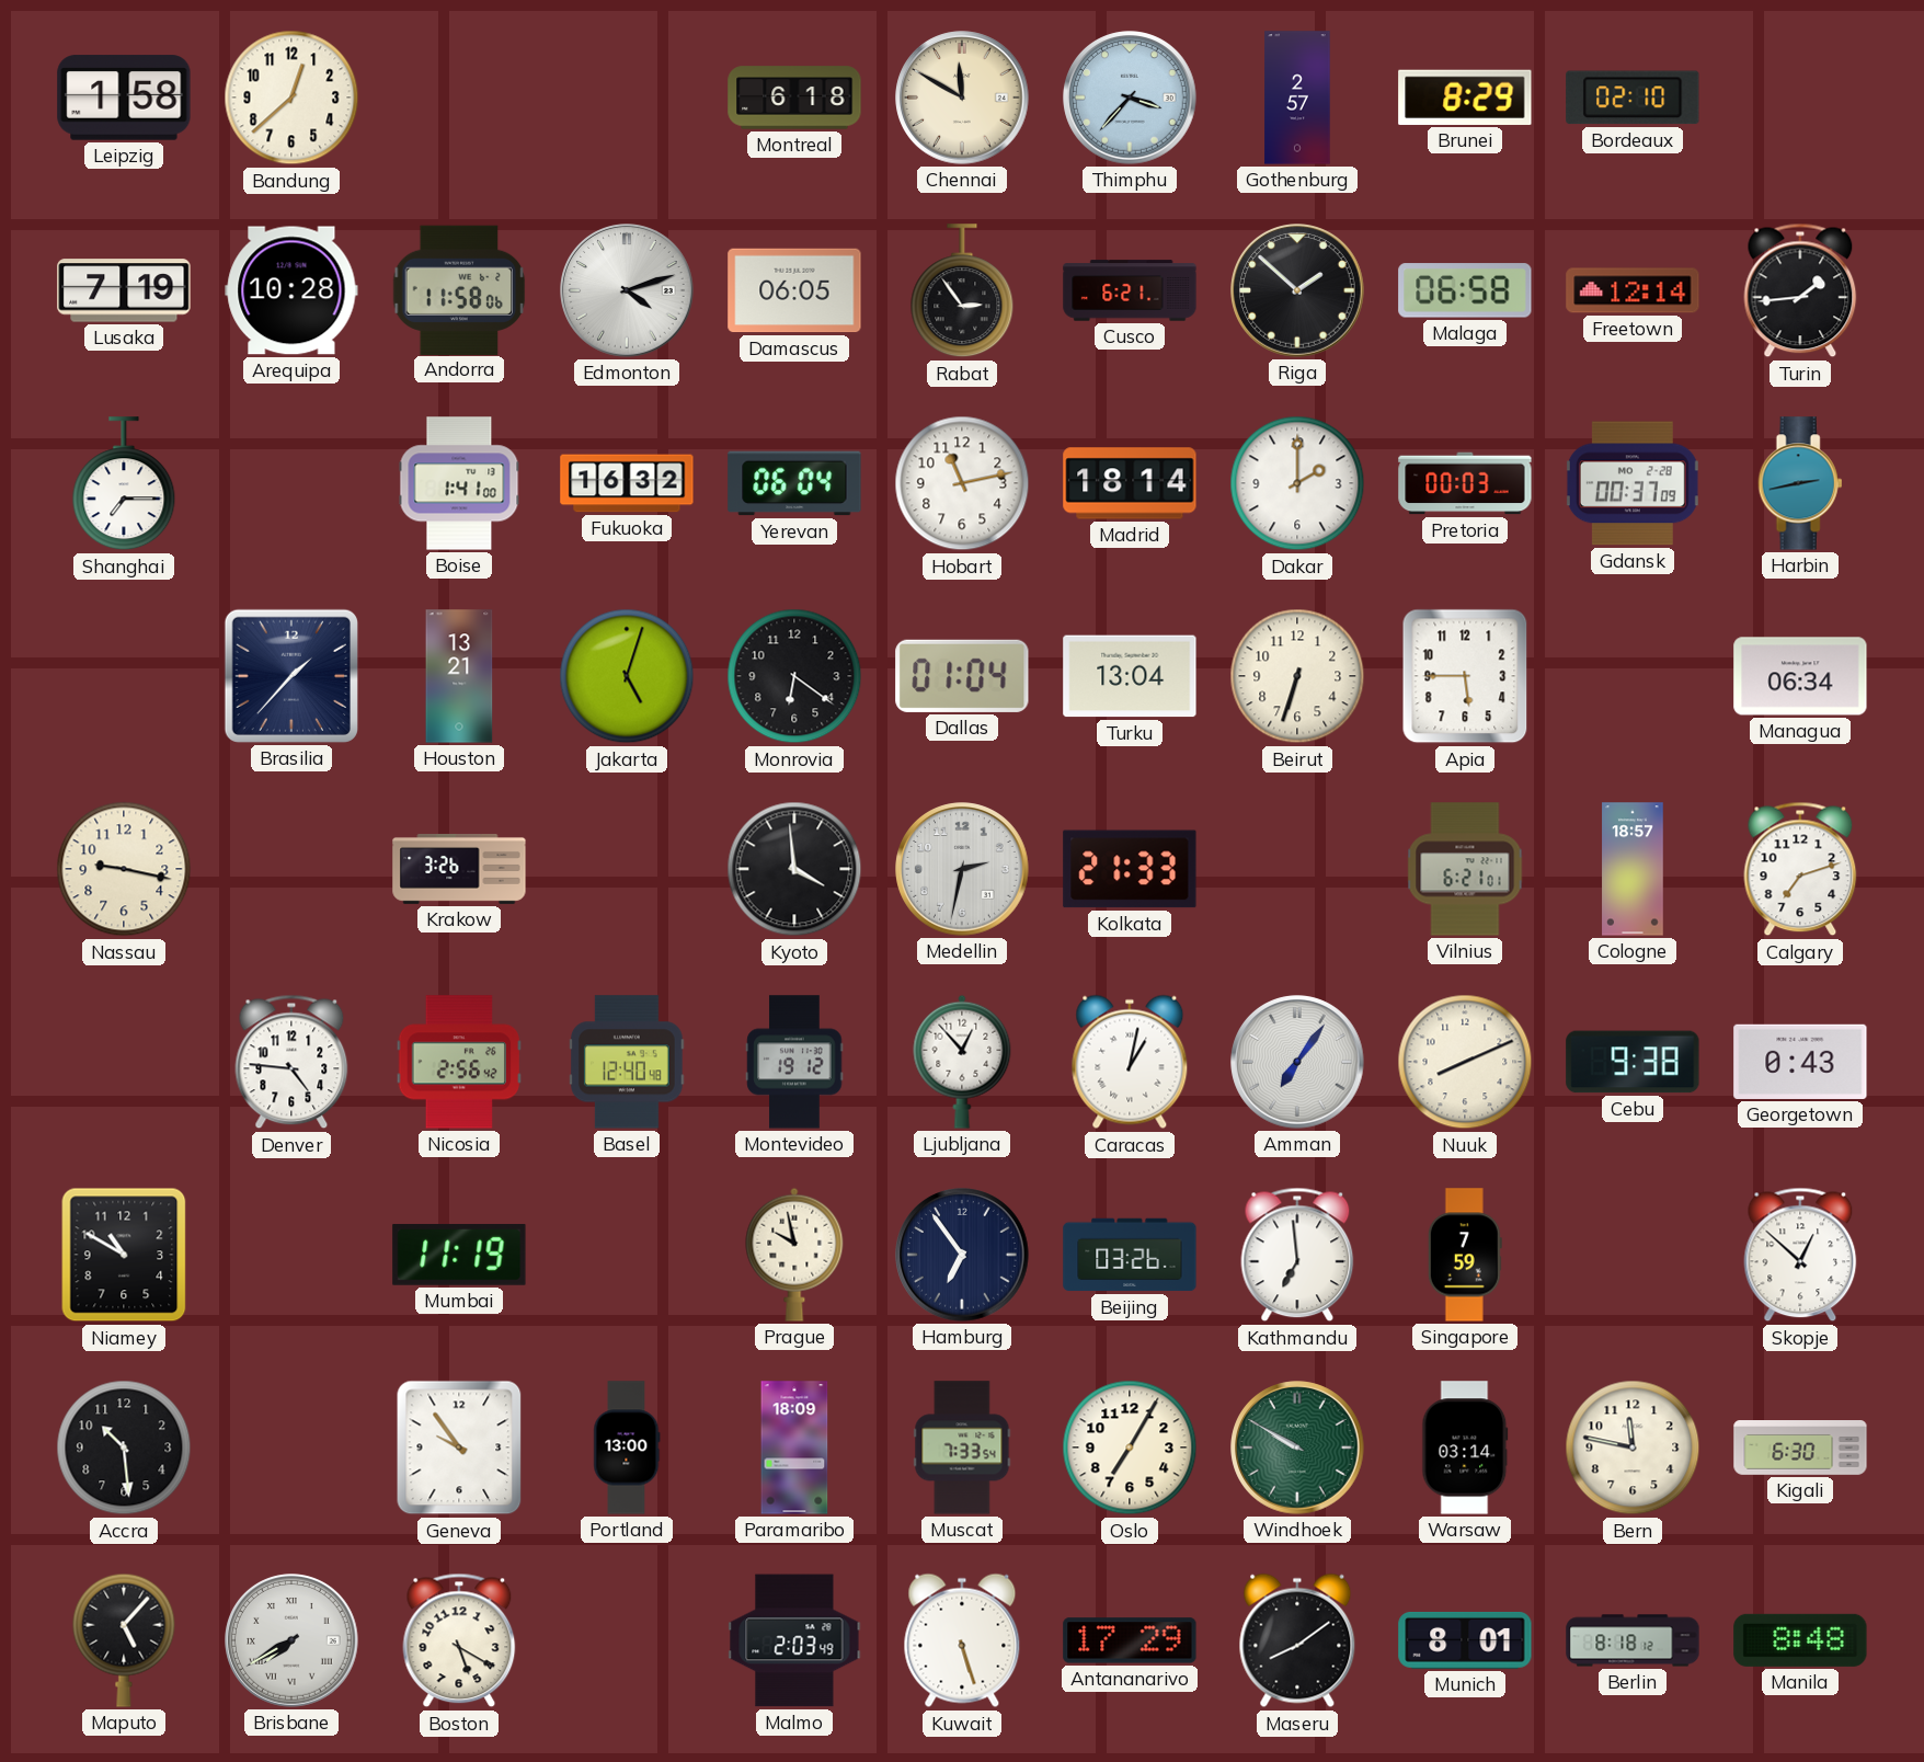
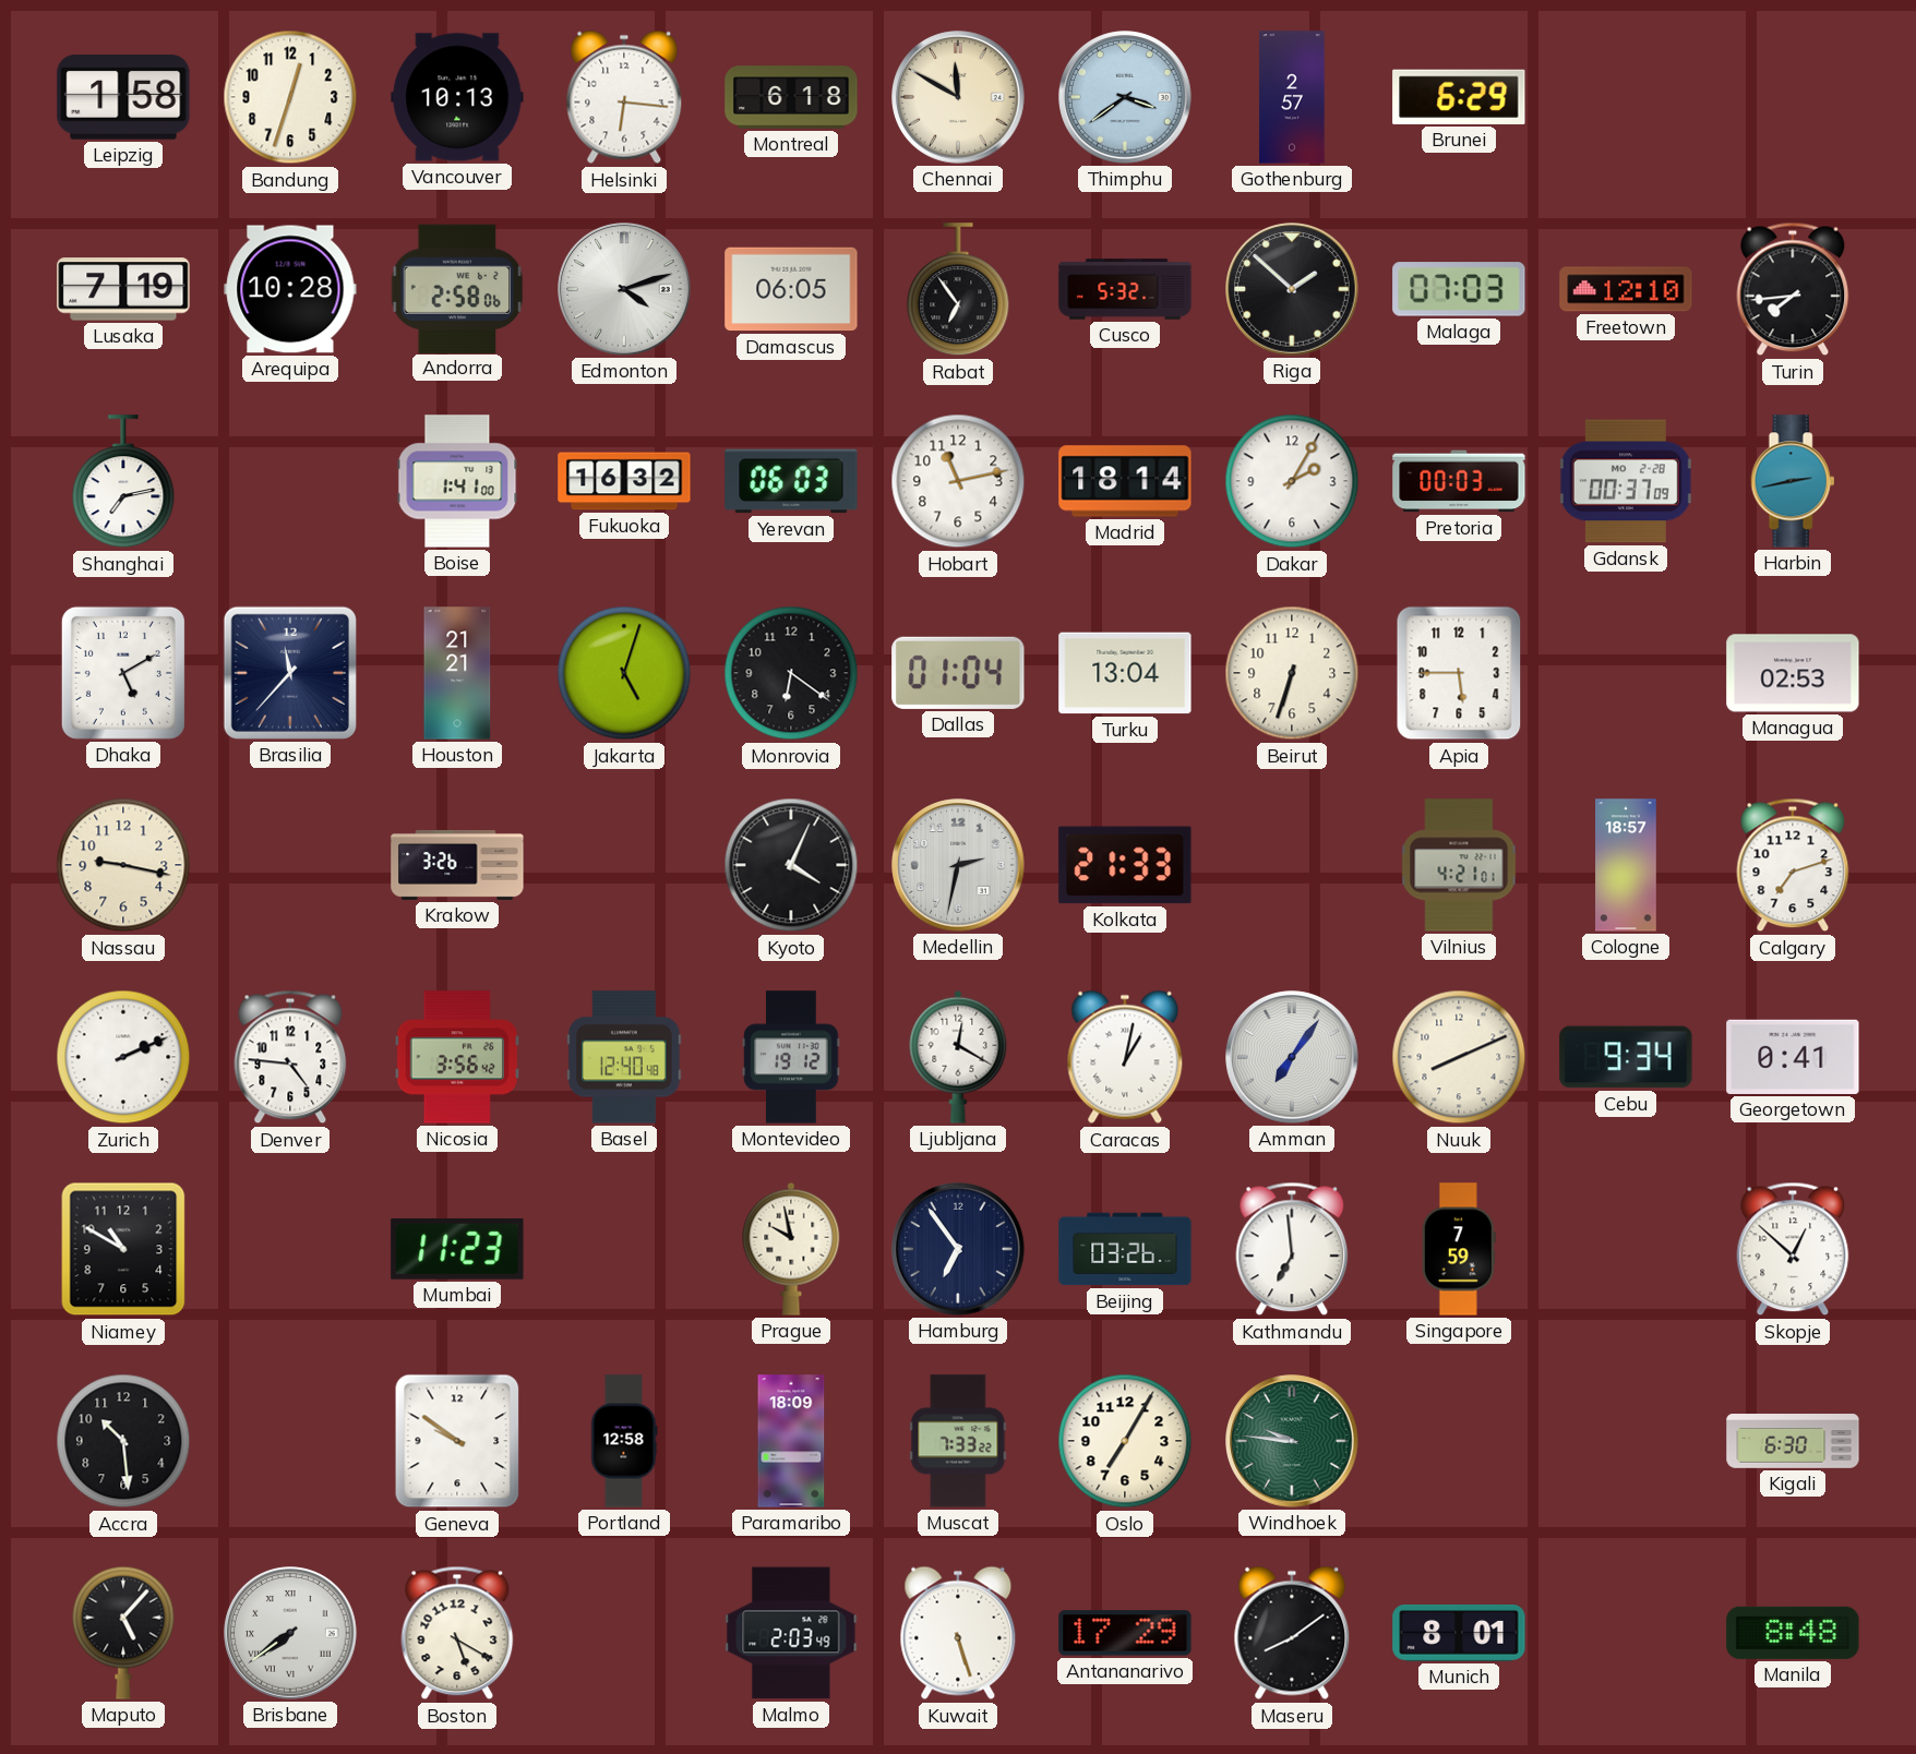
Bandung: 12:38 -> 12:33
Vancouver: none -> 10:13
Helsinki: none -> 6:16
Thimphu: 3:37 -> 3:39
Brunei: 8:29 -> 6:29
Bordeaux: 02:10 -> none
Andorra: 11:58 -> 2:58
Rabat: 2:54 -> 6:54
Cusco: 6:21 -> 5:32
Malaga: 06:58 -> 07:03
Freetown: 12:14 -> 12:10
Turin: 1:44 -> 7:44
Shanghai: 7:15 -> 7:13
Yerevan: 06:04 -> 06:03
Dakar: 2:00 -> 2:05
Dhaka: none -> 5:10
Brasilia: 1:37 -> 11:37
Houston: 13:21 -> 21:21
Managua: 06:34 -> 02:53
Kyoto: 3:59 -> 4:04
Vilnius: 6:21 -> 4:21
Zurich: none -> 2:11
Nicosia: 2:56 -> 3:56
Ljubljana: 12:53 -> 12:20
Cebu: 9:38 -> 9:34
Georgetown: 0:43 -> 0:41
Mumbai: 11:19 -> 11:23
Geneva: 9:54 -> 9:51
Portland: 13:00 -> 12:58
Muscat: 7:33:54 -> 7:33:22
Windhoek: 9:50 -> 9:46
Warsaw: 03:14 -> none
Bern: 11:47 -> none
Brisbane: 7:40 -> 7:39
Berlin: 8:18 -> none
